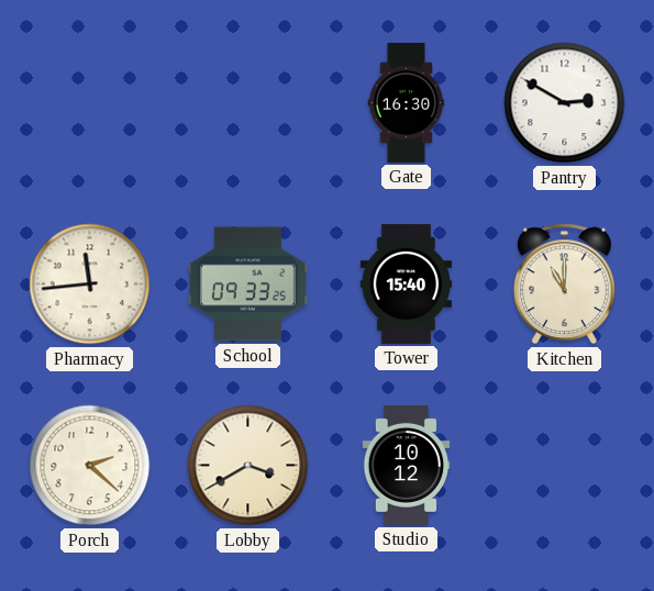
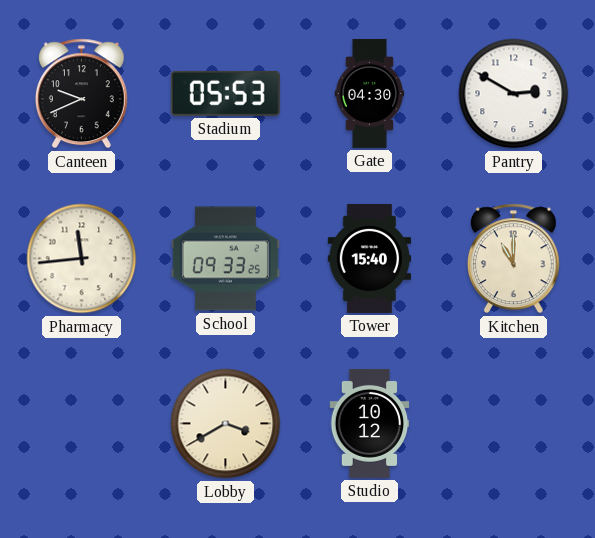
Canteen: none -> 9:41
Stadium: none -> 05:53
Gate: 16:30 -> 04:30
Porch: 2:22 -> none
